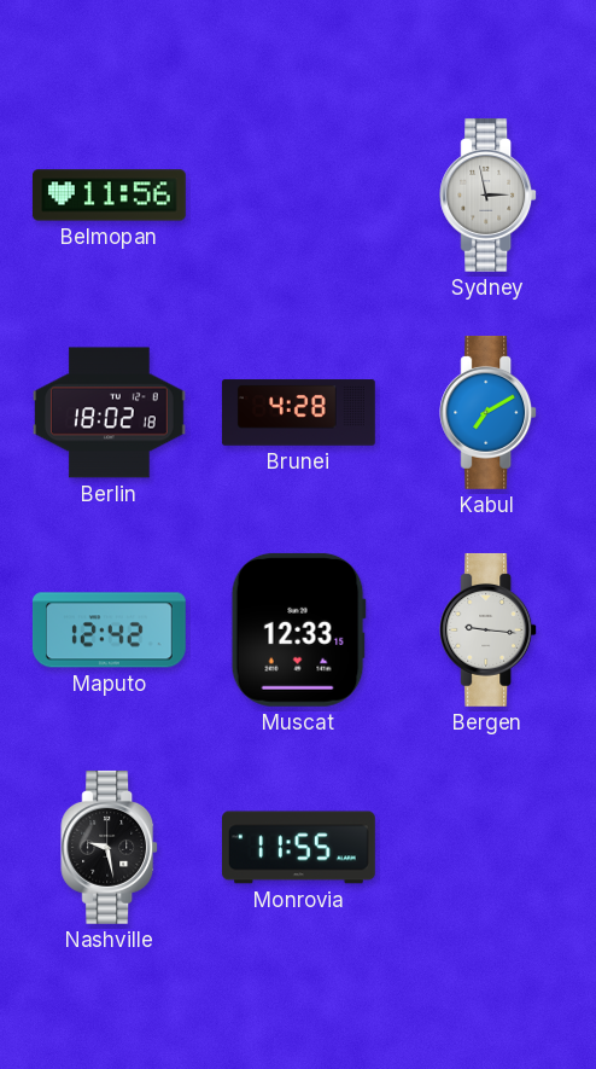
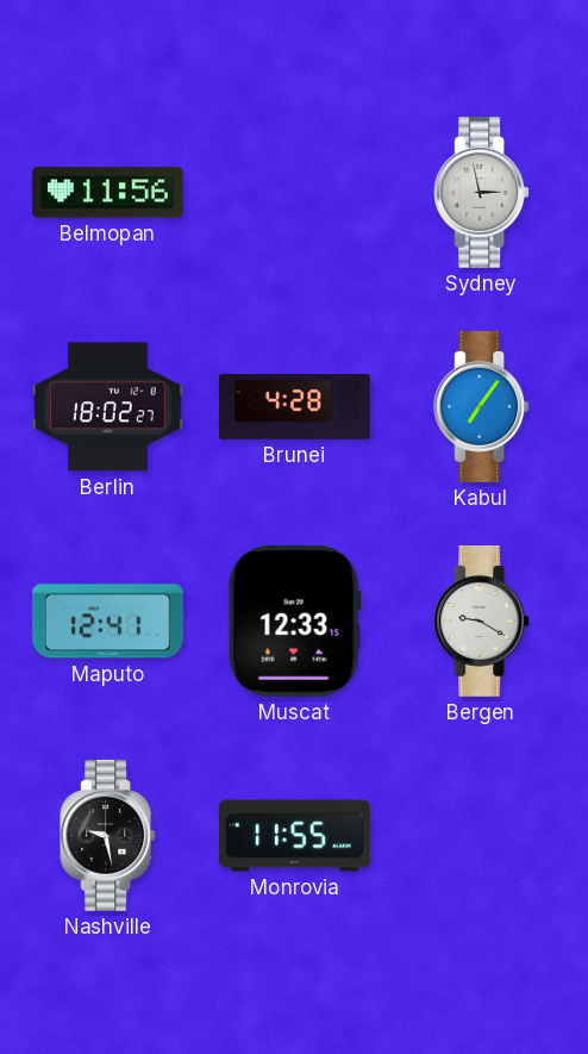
Berlin: 18:02:18 -> 18:02:27
Kabul: 7:10 -> 7:06
Maputo: 12:42 -> 12:41
Bergen: 9:16 -> 9:20
